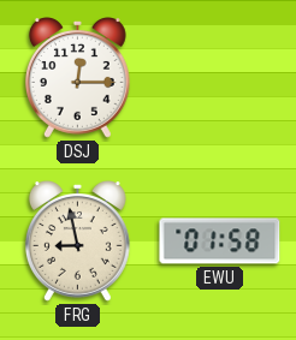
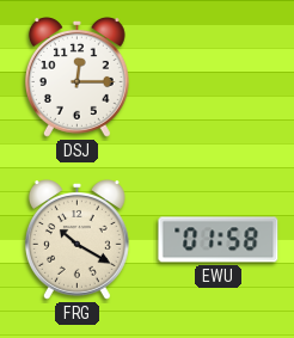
FRG: 8:58 -> 10:20
